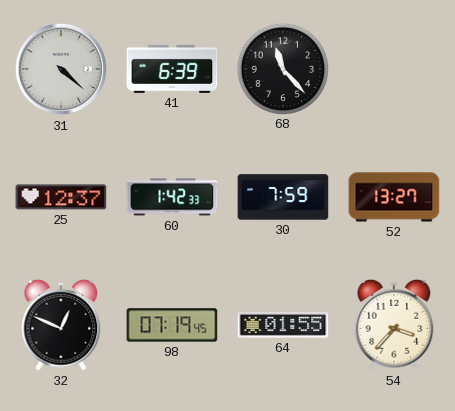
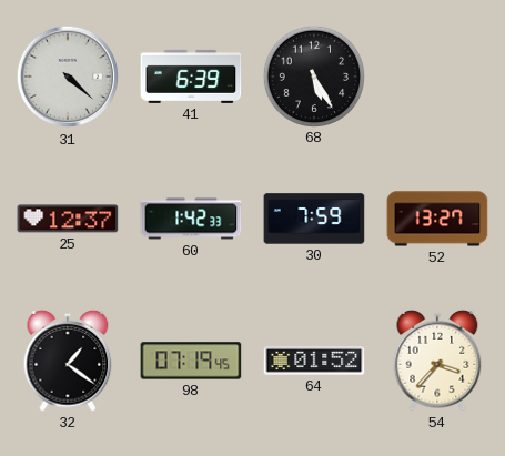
68: 11:23 -> 5:25
32: 12:49 -> 1:21
64: 01:55 -> 01:52
